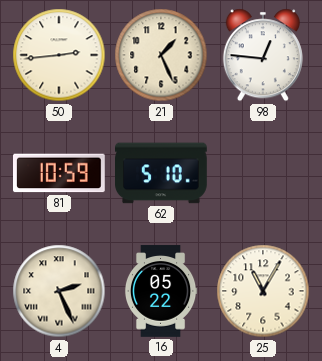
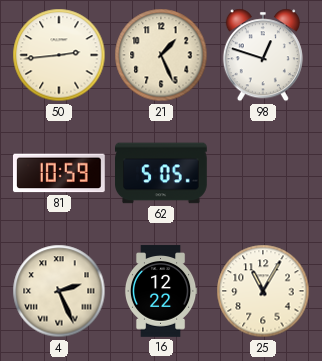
98: 12:46 -> 12:48
62: 5:10 -> 5:05
16: 05:22 -> 12:22
